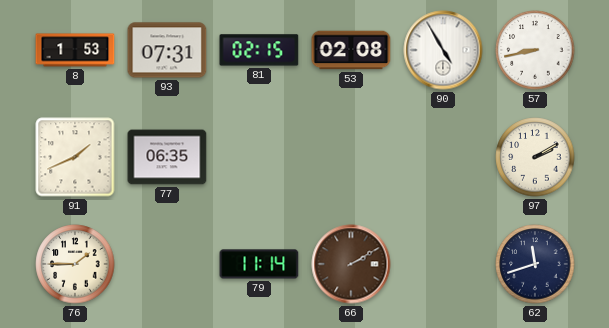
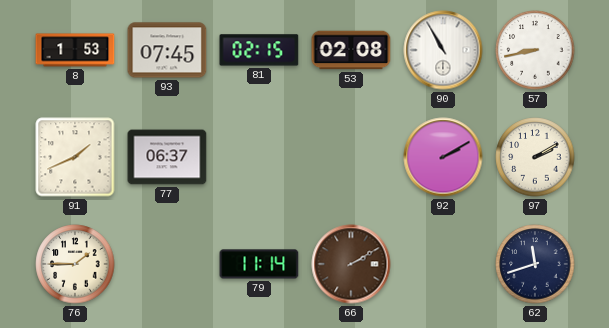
93: 07:31 -> 07:45
90: 4:55 -> 10:55
77: 06:35 -> 06:37
92: none -> 2:10
